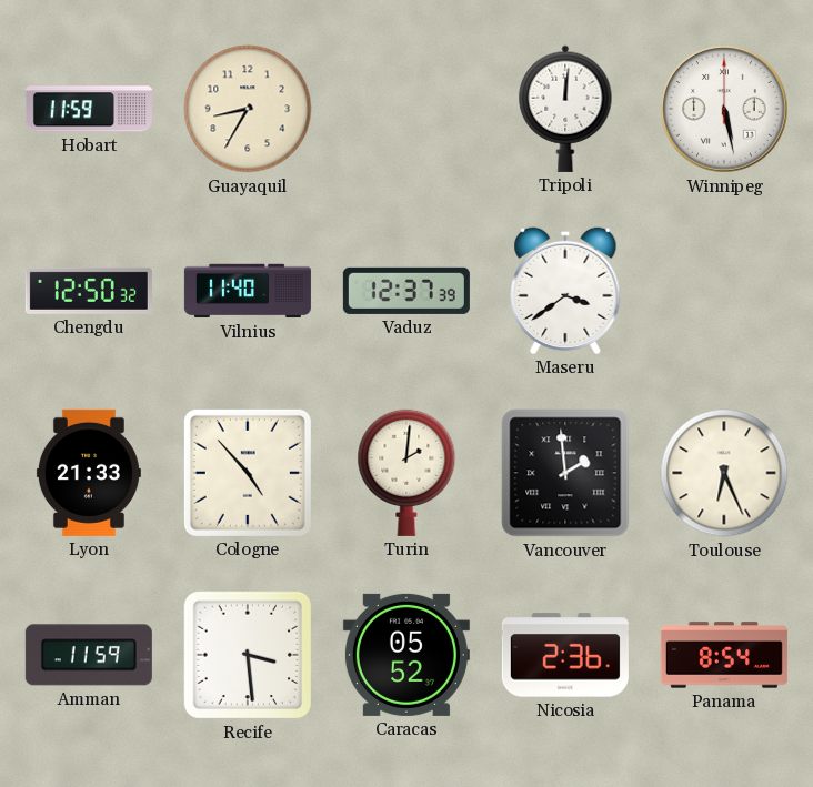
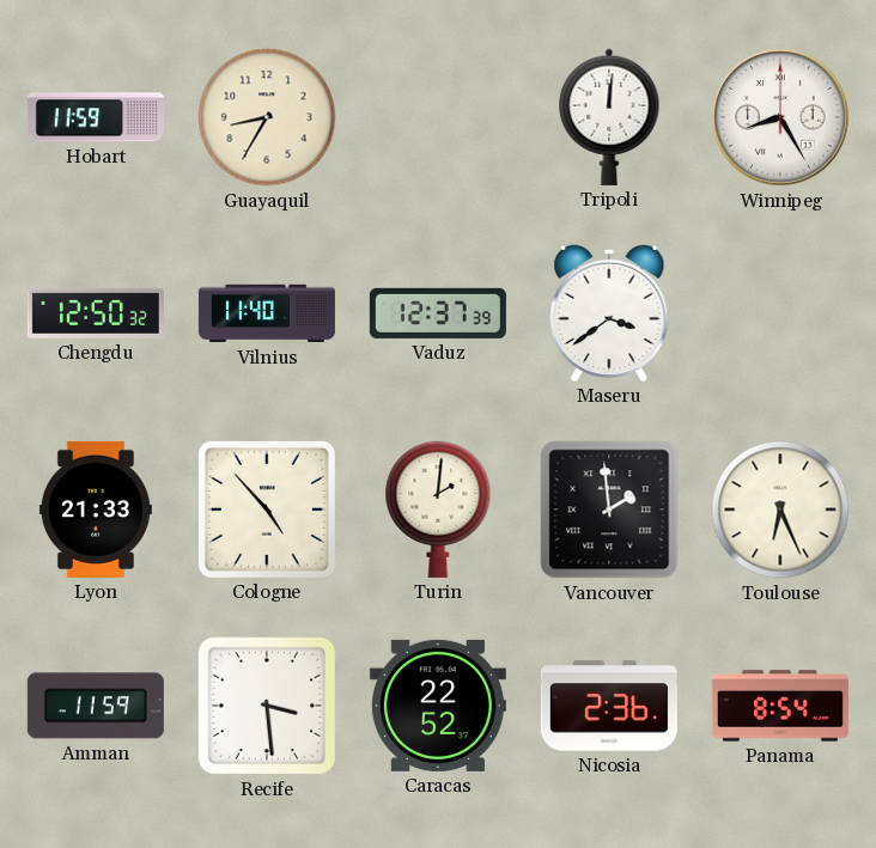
Winnipeg: 5:28 -> 8:25
Caracas: 05:52 -> 22:52
